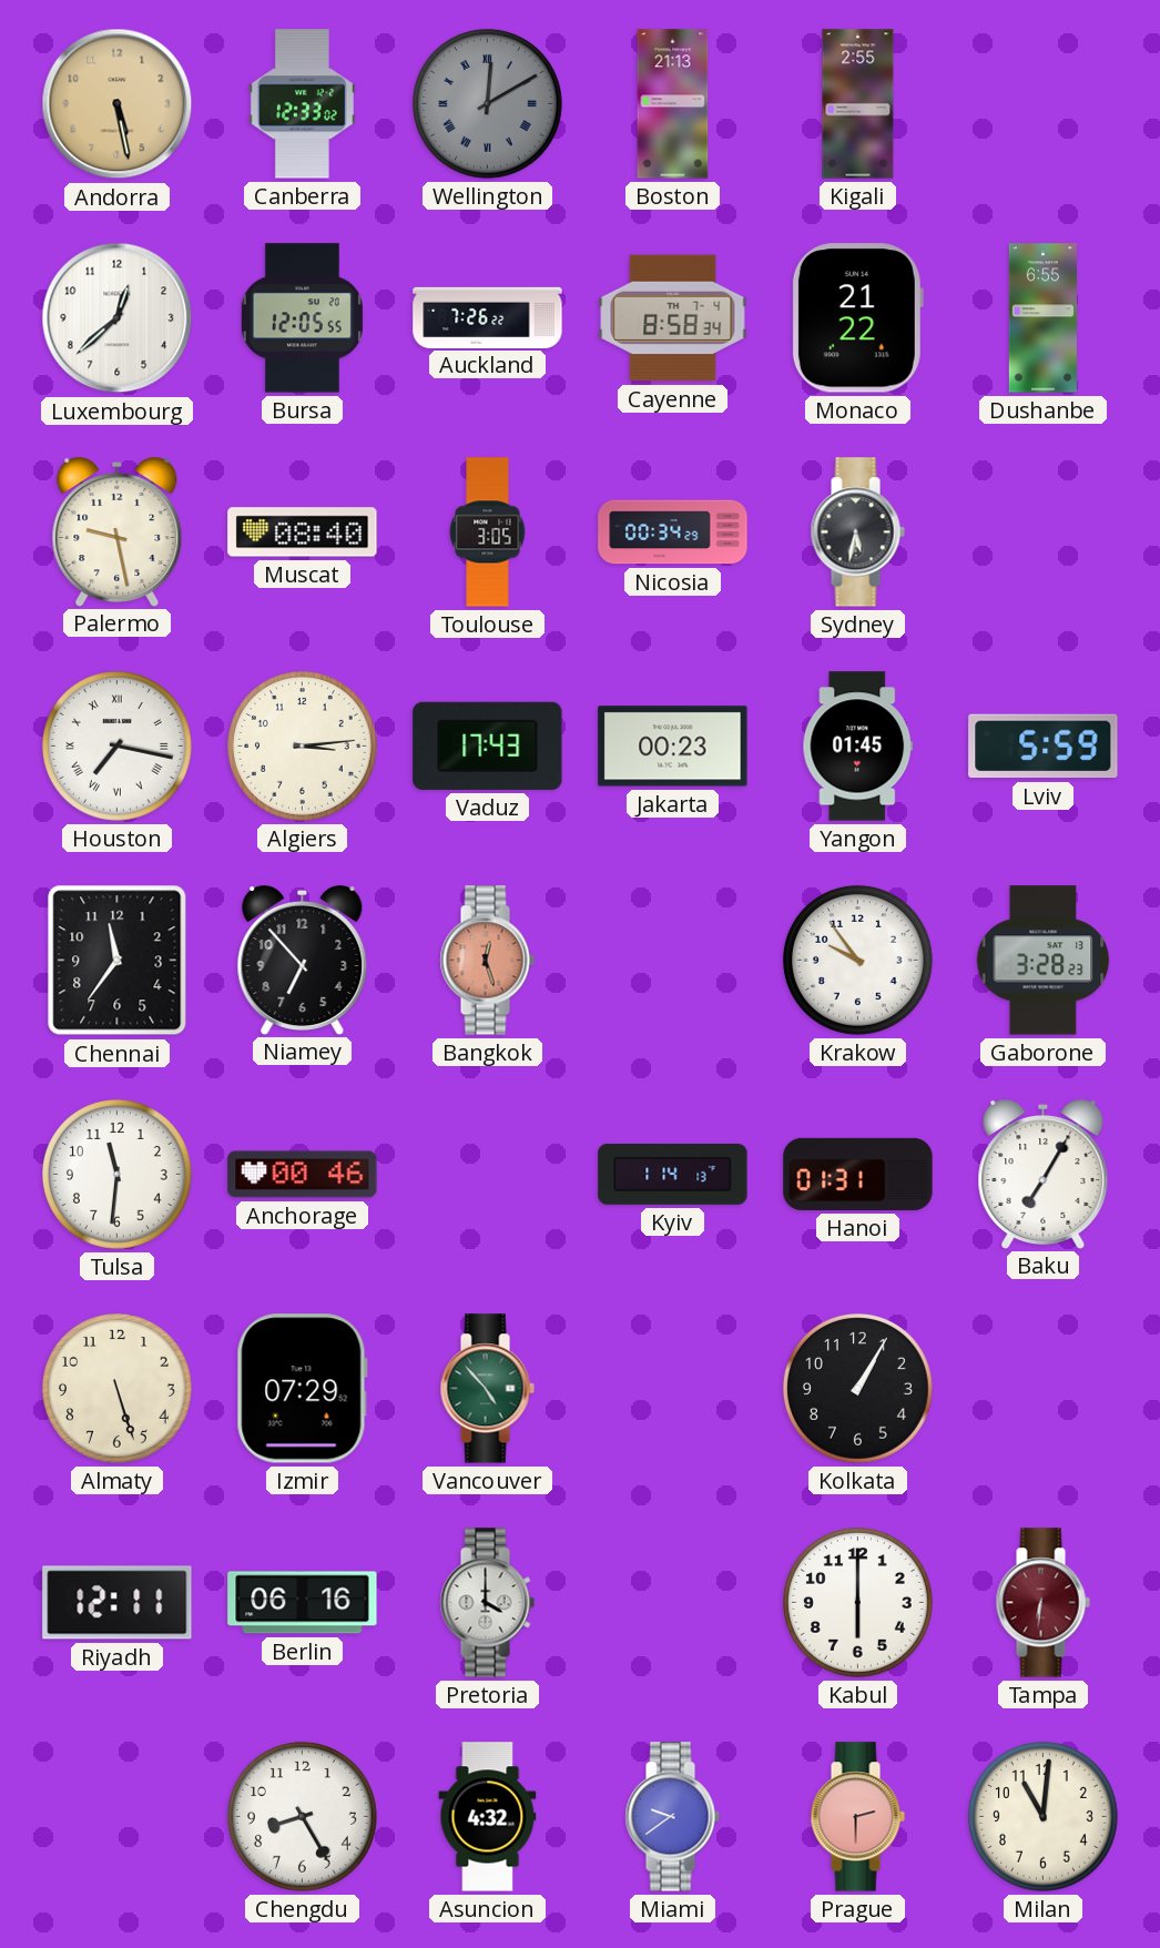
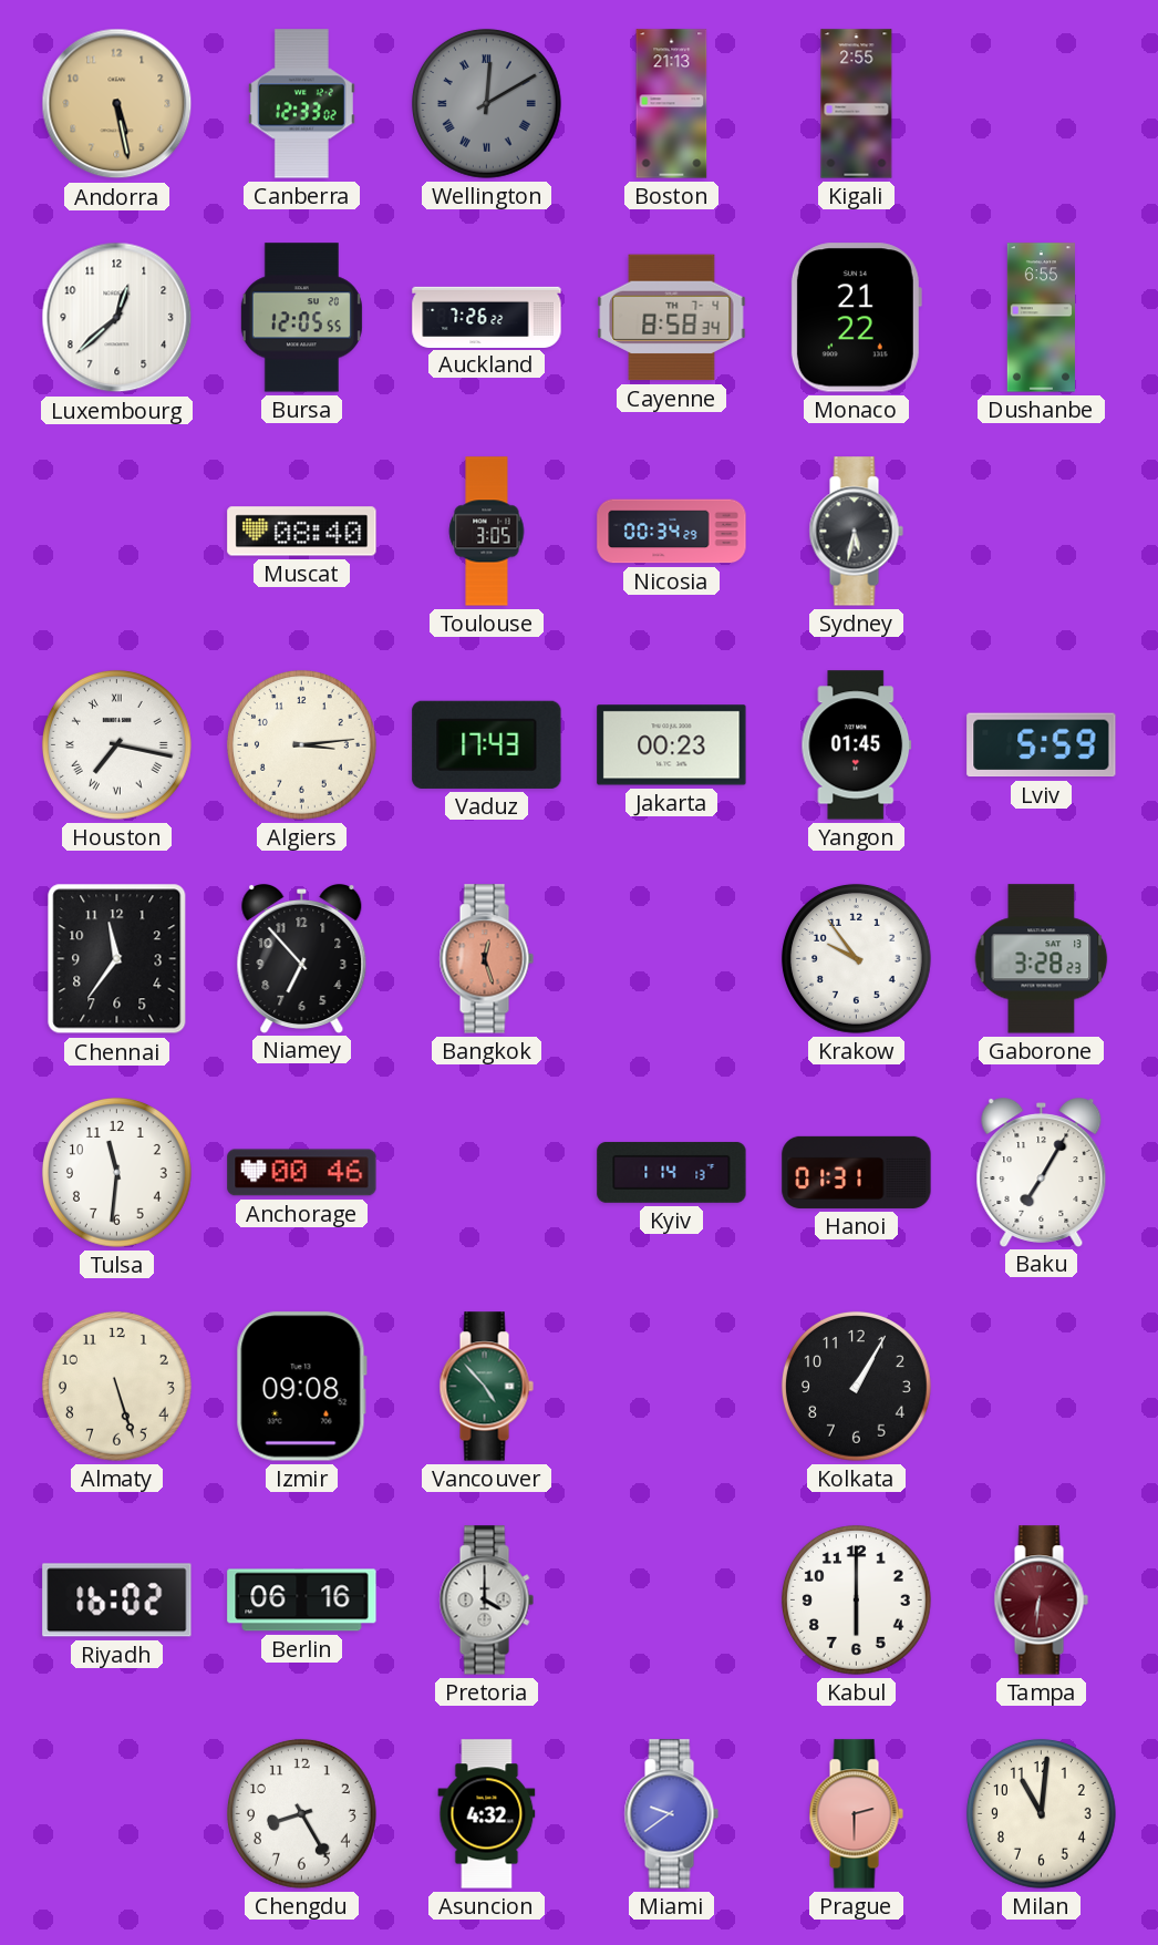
Palermo: 9:28 -> none
Izmir: 07:29 -> 09:08
Riyadh: 12:11 -> 16:02
